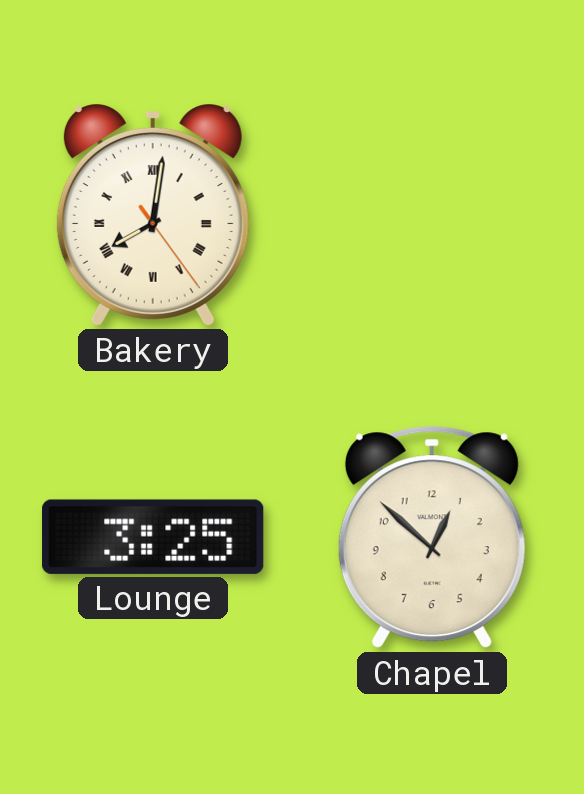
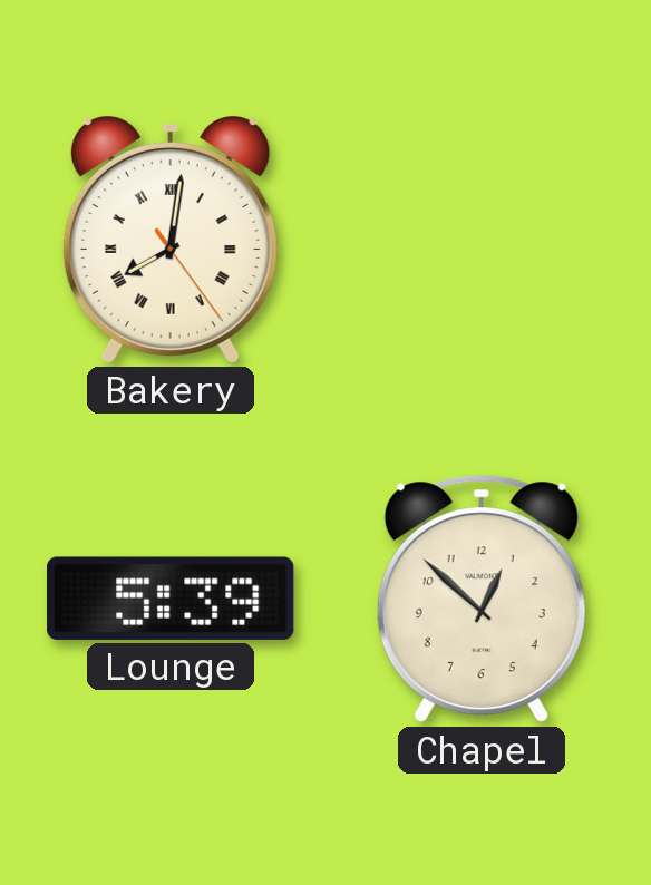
Lounge: 3:25 -> 5:39
